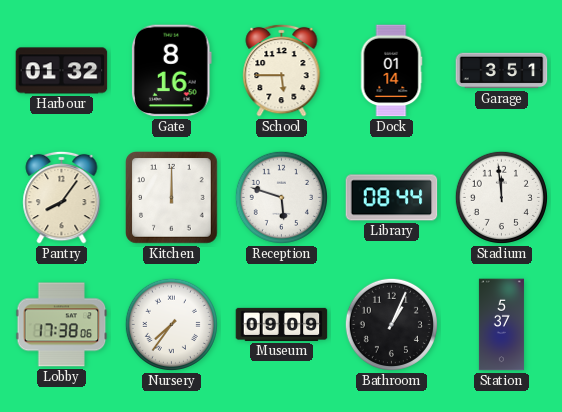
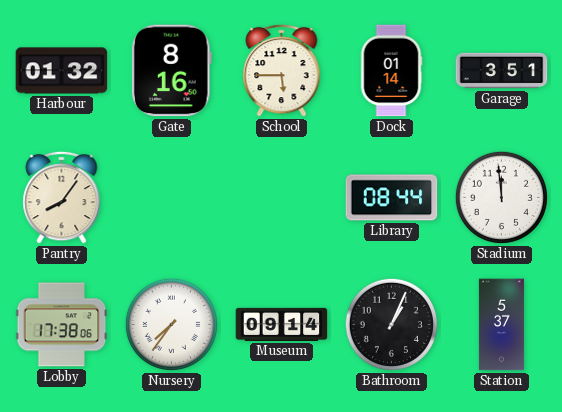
Kitchen: 12:00 -> none
Reception: 5:48 -> none
Museum: 09:09 -> 09:14
